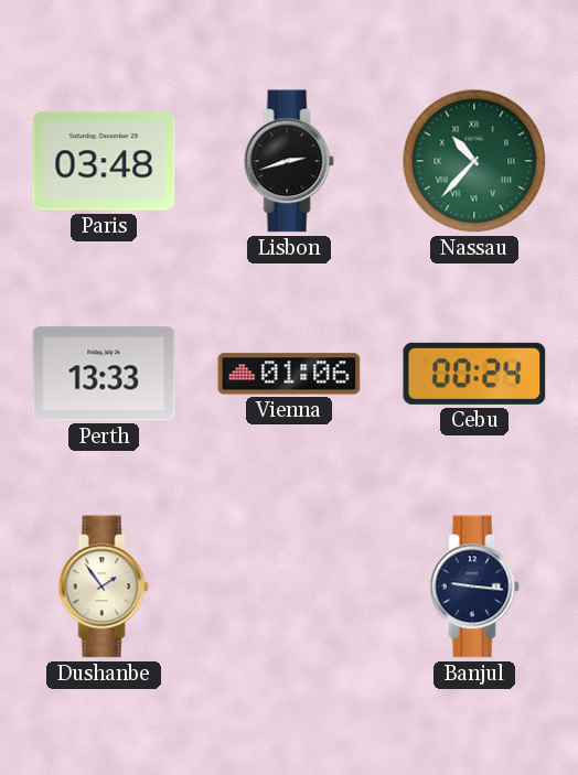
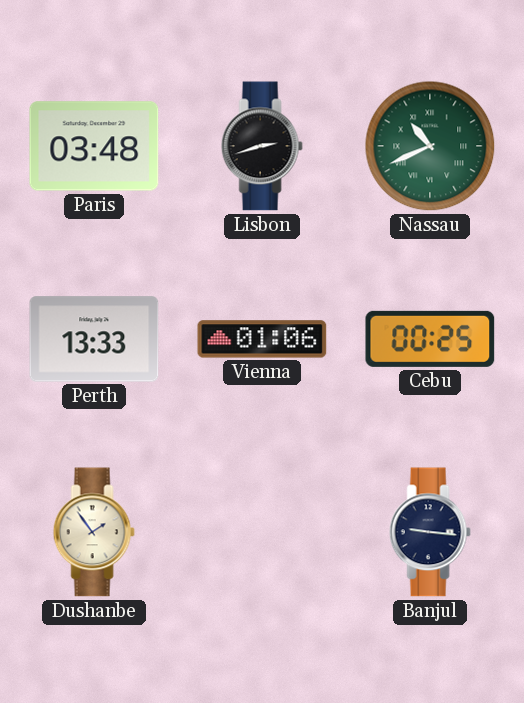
Nassau: 10:37 -> 10:41
Cebu: 00:24 -> 00:25
